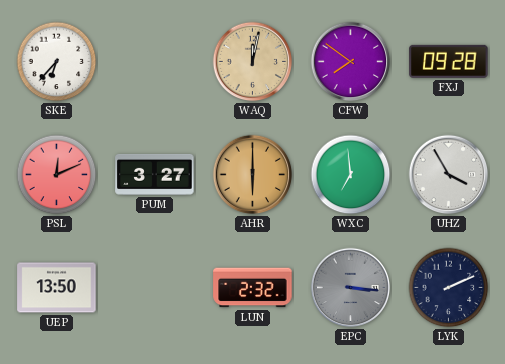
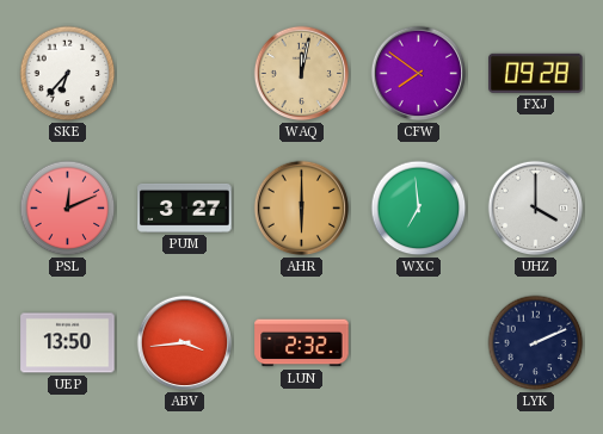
UHZ: 3:55 -> 4:00
ABV: none -> 3:44
EPC: 3:16 -> none
